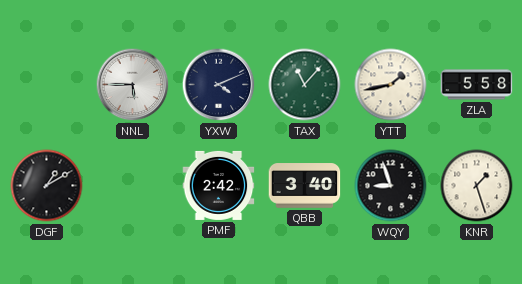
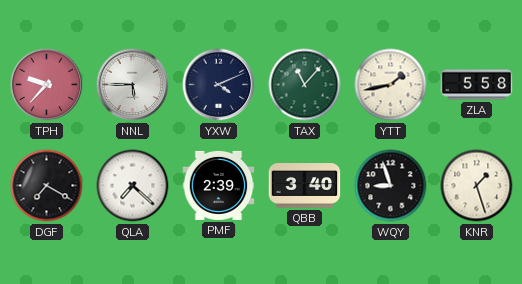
TPH: none -> 9:37
DGF: 1:10 -> 7:20
QLA: none -> 7:22
PMF: 2:42 -> 2:39
